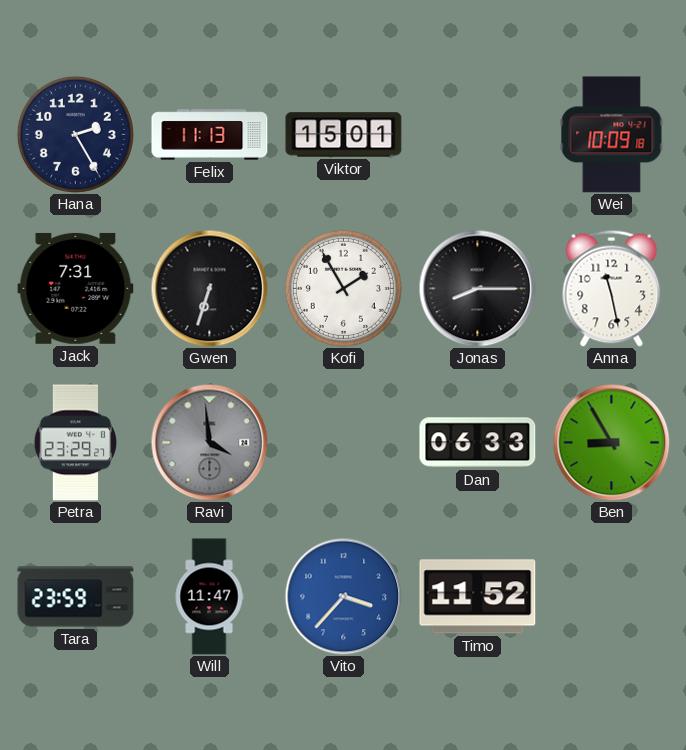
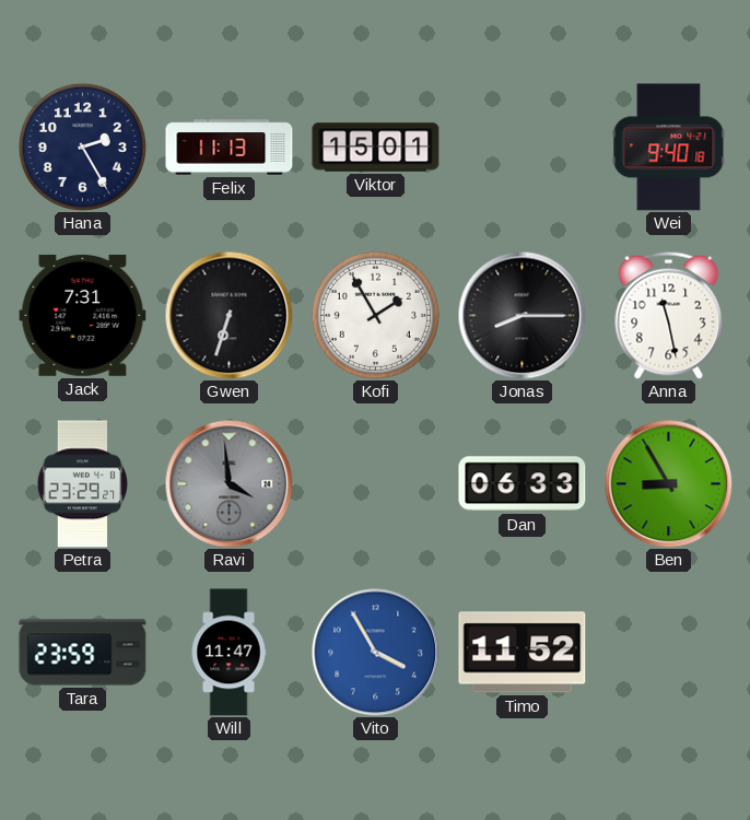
Wei: 10:09 -> 9:40
Vito: 3:37 -> 3:55
